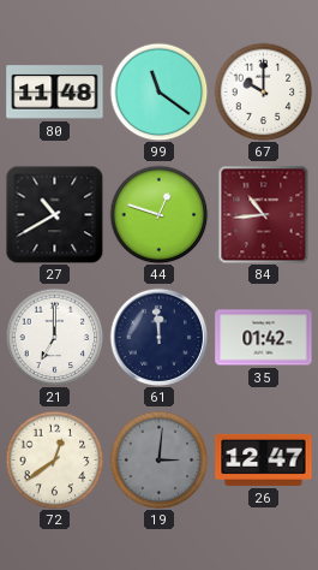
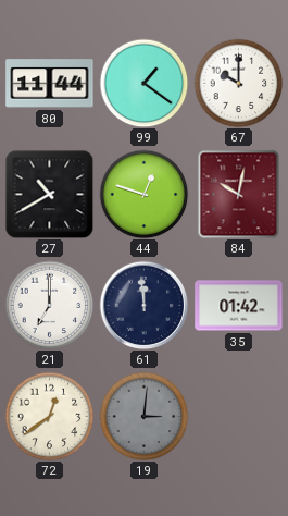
80: 11:48 -> 11:44
99: 11:21 -> 1:21
84: 10:44 -> 10:02
26: 12:47 -> none
